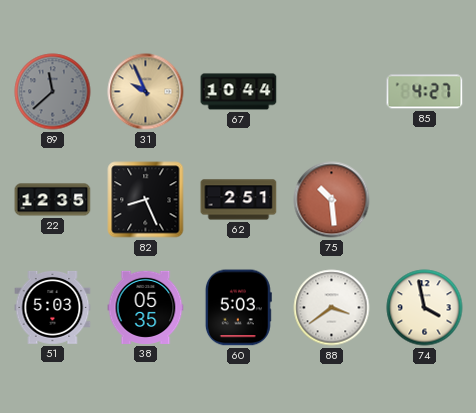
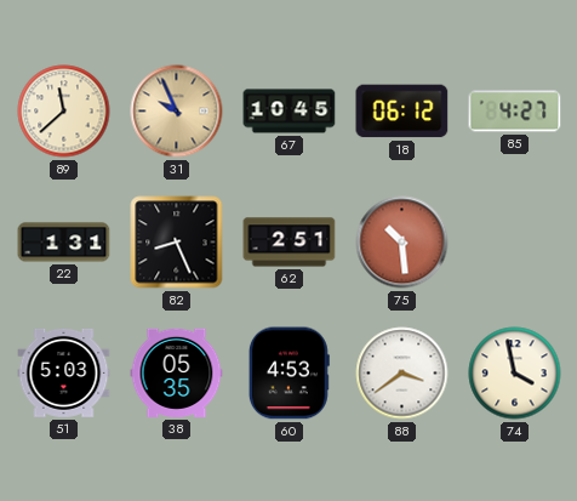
89 dial: grey -> cream
67: 10:44 -> 10:45
18: none -> 06:12
22: 12:35 -> 1:31
60: 5:03 -> 4:53
